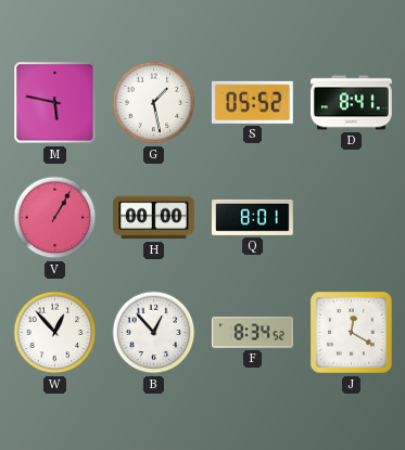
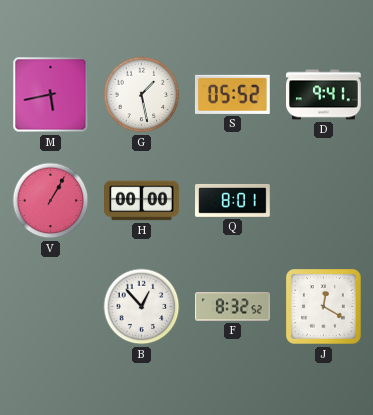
M: 5:47 -> 5:43
D: 8:41 -> 9:41
W: 12:53 -> none
F: 8:34 -> 8:32
